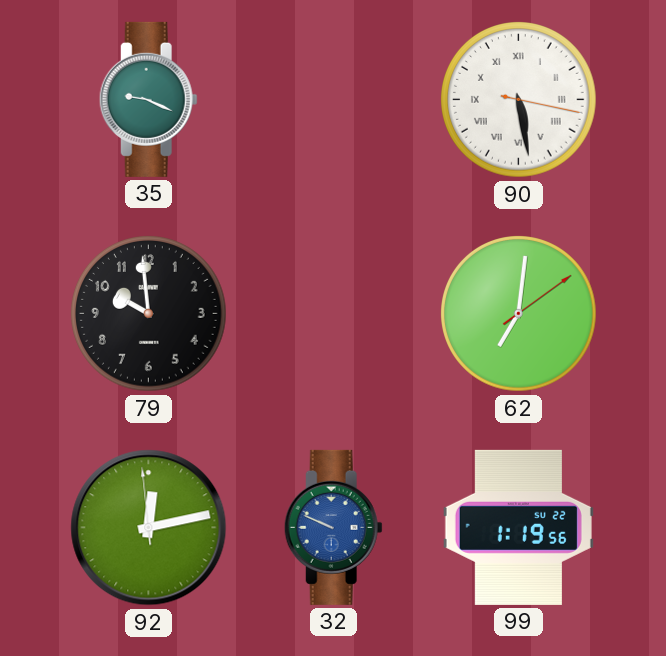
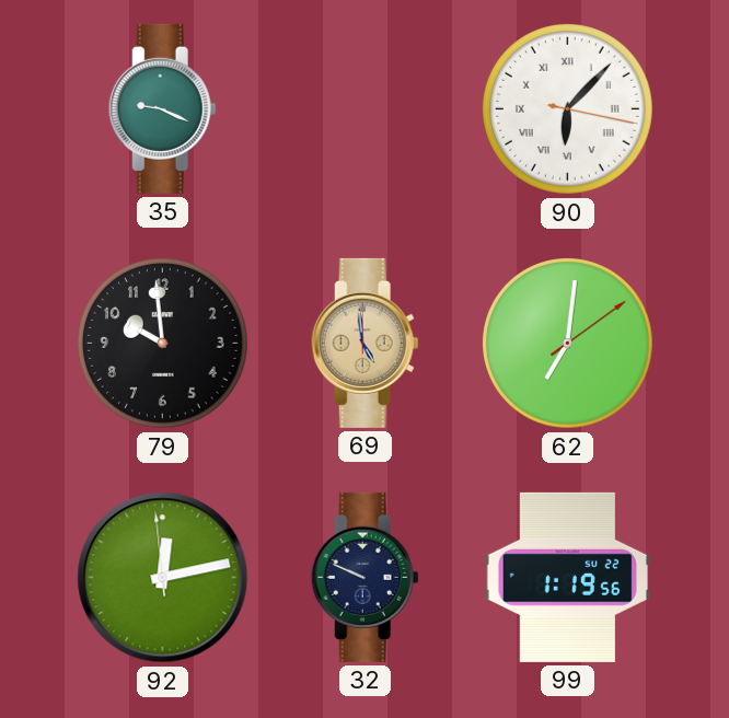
90: 5:28 -> 6:07
69: none -> 4:59
32 dial: blue -> navy
